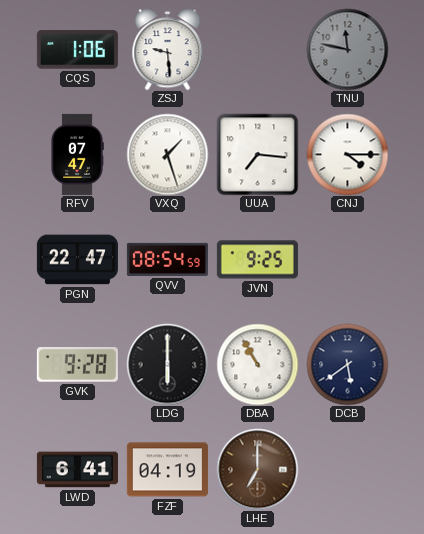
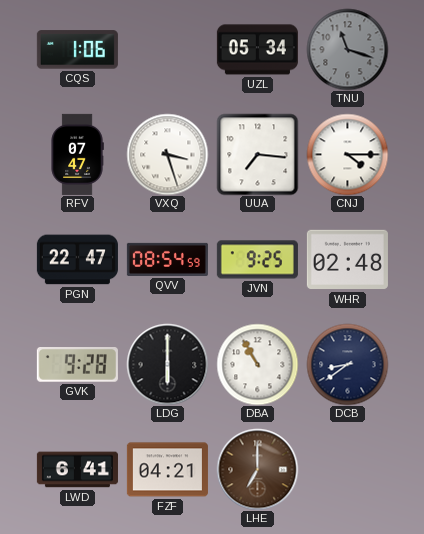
ZSJ: 9:29 -> none
UZL: none -> 05:34
TNU: 11:47 -> 11:18
VXQ: 1:27 -> 3:27
WHR: none -> 02:48
DCB: 5:39 -> 8:39
FZF: 04:19 -> 04:21
